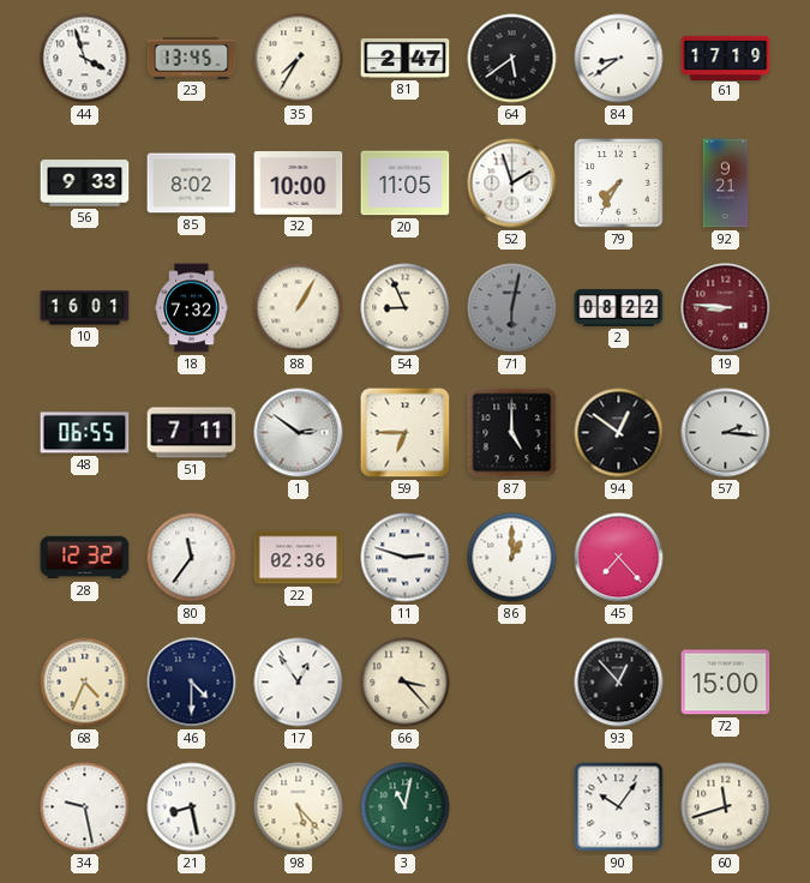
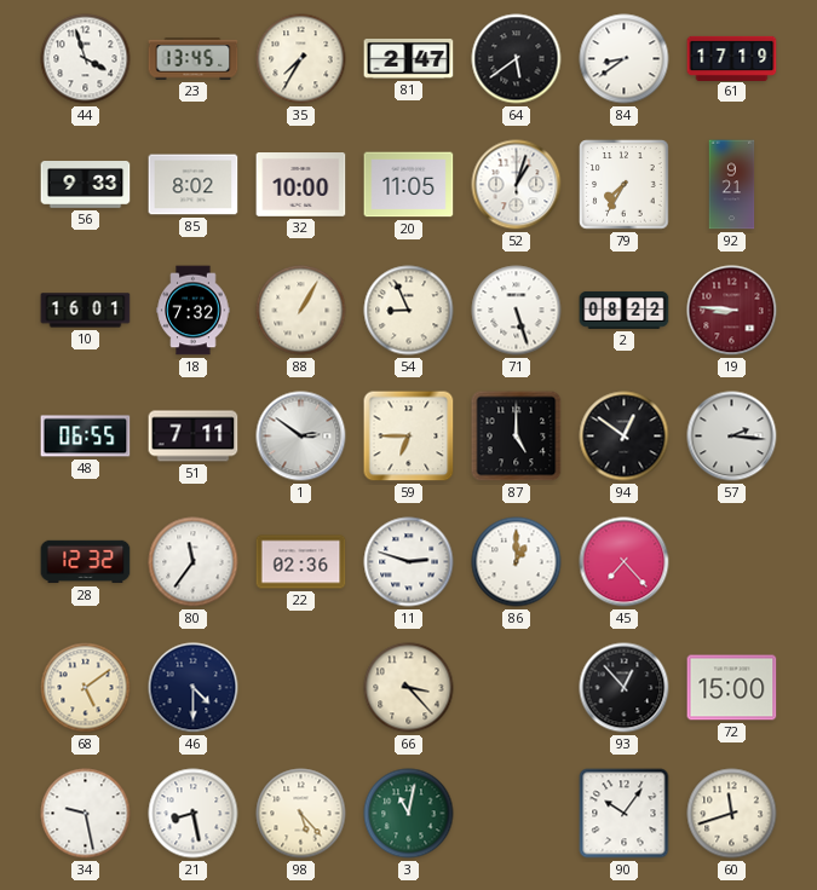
52: 1:57 -> 1:03
71: 6:02 -> 5:27
71 dial: grey -> white
68: 4:34 -> 5:09
17: 12:54 -> none
